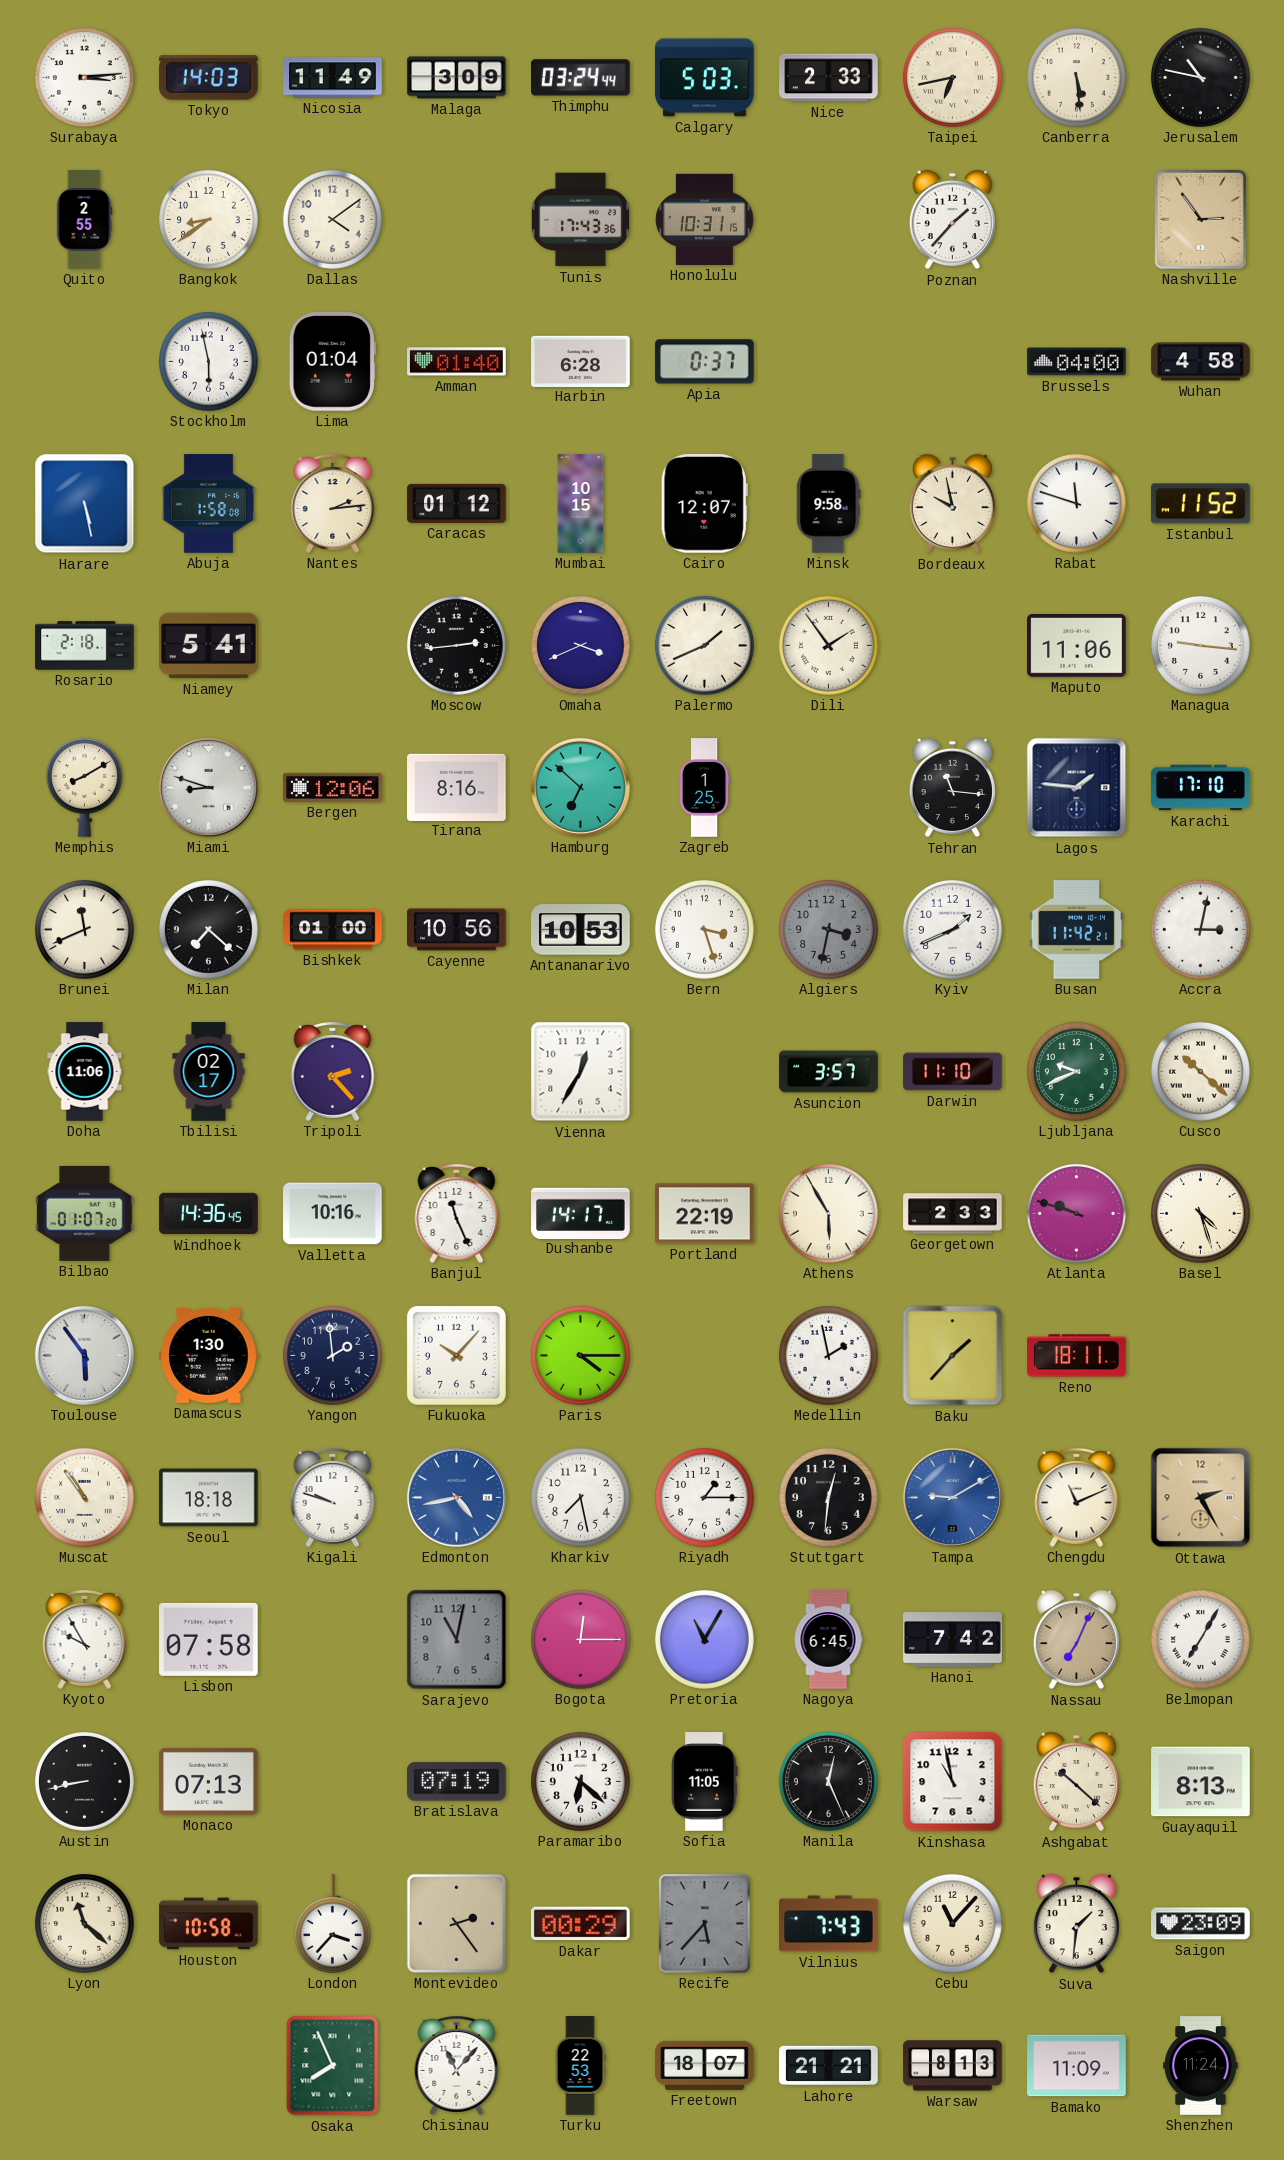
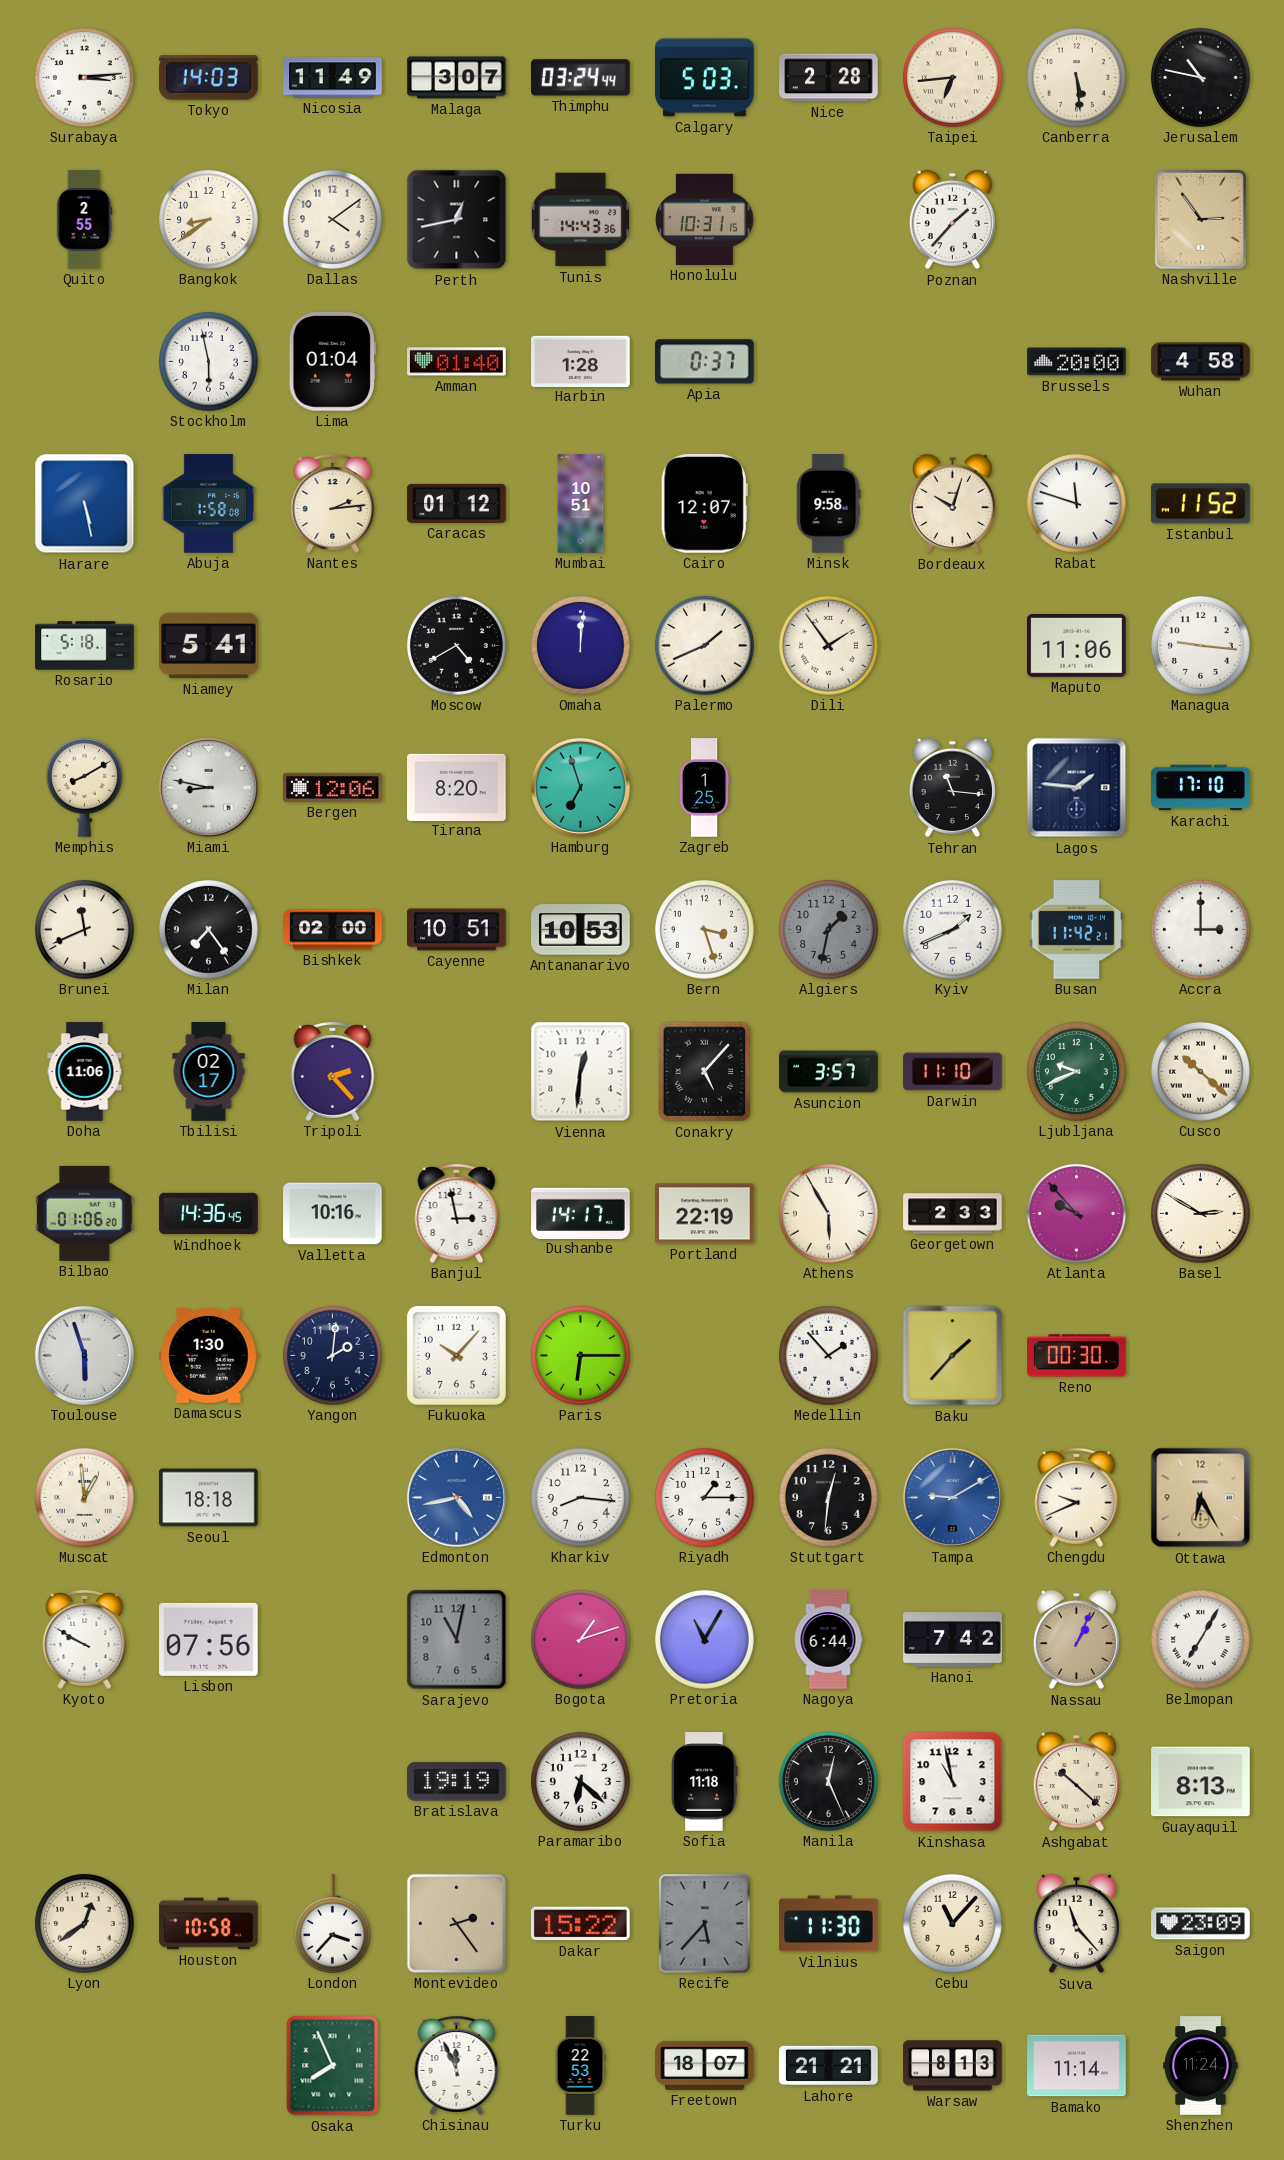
Malaga: 3:09 -> 3:07
Nice: 2:33 -> 2:28
Taipei: 6:43 -> 6:44
Perth: none -> 12:43
Tunis: 17:43 -> 14:43
Harbin: 6:28 -> 1:28
Brussels: 04:00 -> 20:00
Mumbai: 10:15 -> 10:51
Bordeaux: 9:58 -> 10:03
Rosario: 2:18 -> 5:18
Moscow: 2:44 -> 4:40
Omaha: 3:41 -> 12:01
Miami: 8:48 -> 8:47
Tirana: 8:16 -> 8:20
Hamburg: 6:52 -> 6:57
Milan: 7:22 -> 7:24
Bishkek: 01:00 -> 02:00
Cayenne: 10:56 -> 10:51
Algiers: 3:32 -> 1:32
Accra: 3:02 -> 3:00
Vienna: 12:35 -> 12:31
Conakry: none -> 5:07
Bilbao: 01:07 -> 01:06
Banjul: 11:26 -> 2:58
Atlanta: 9:48 -> 9:53
Basel: 4:27 -> 2:50
Toulouse: 5:54 -> 5:57
Yangon: 1:59 -> 2:01
Paris: 4:15 -> 6:15
Medellin: 1:58 -> 1:53
Reno: 18:11 -> 00:30
Muscat: 10:54 -> 12:59
Kigali: 9:48 -> none
Kharkiv: 7:28 -> 8:16
Chengdu: 11:11 -> 9:41
Ottawa: 2:25 -> 6:25
Kyoto: 9:55 -> 9:50
Lisbon: 07:58 -> 07:56
Bogota: 12:15 -> 1:12
Nagoya: 6:45 -> 6:44
Nassau: 7:04 -> 1:04
Austin: 8:43 -> none
Monaco: 07:13 -> none
Bratislava: 07:19 -> 19:19
Sofia: 11:05 -> 11:18
Lyon: 11:22 -> 12:39
Dakar: 00:29 -> 15:22
Vilnius: 7:43 -> 11:30
Suva: 1:31 -> 11:23
Chisinau: 11:07 -> 11:56
Bamako: 11:09 -> 11:14
